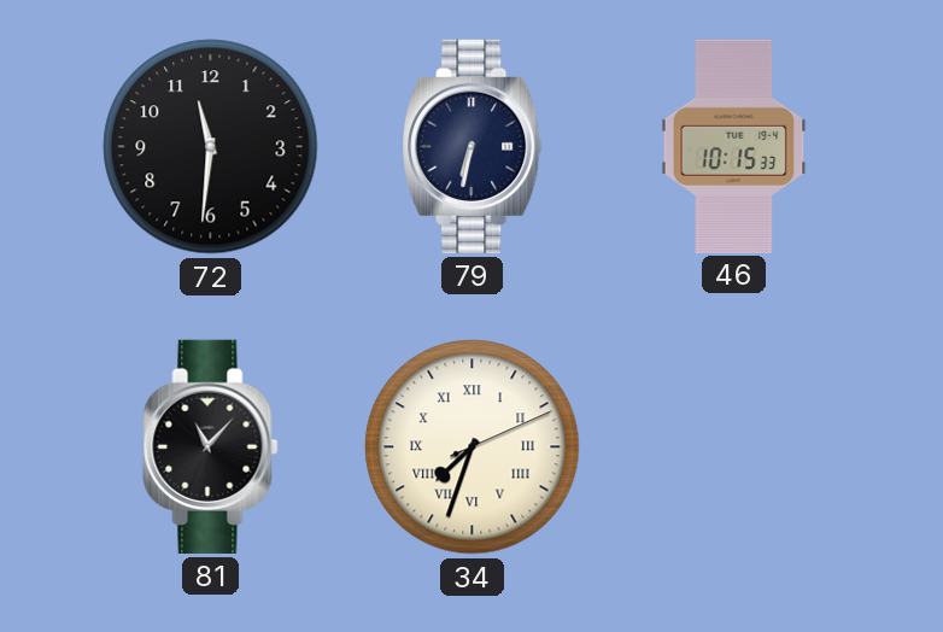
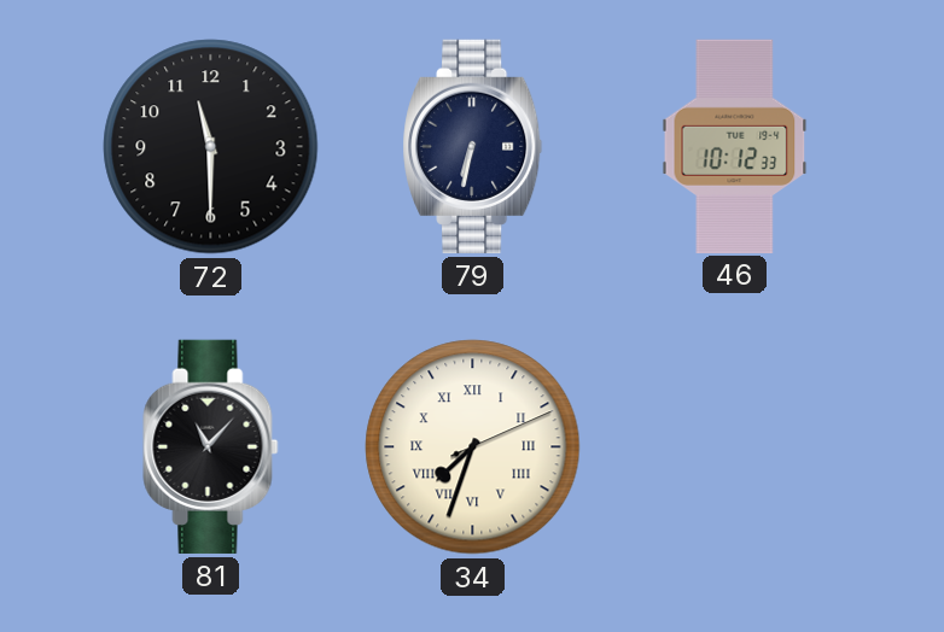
72: 11:31 -> 11:30
46: 10:15 -> 10:12
